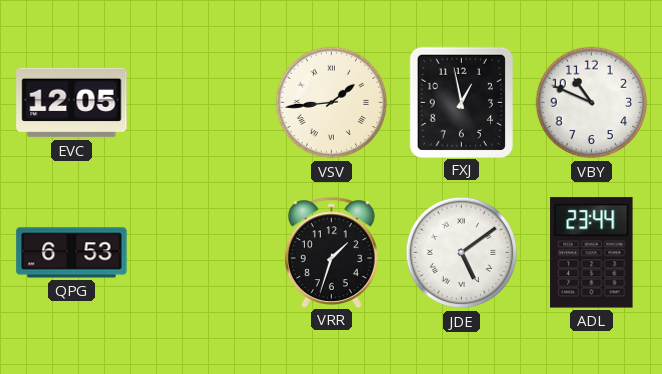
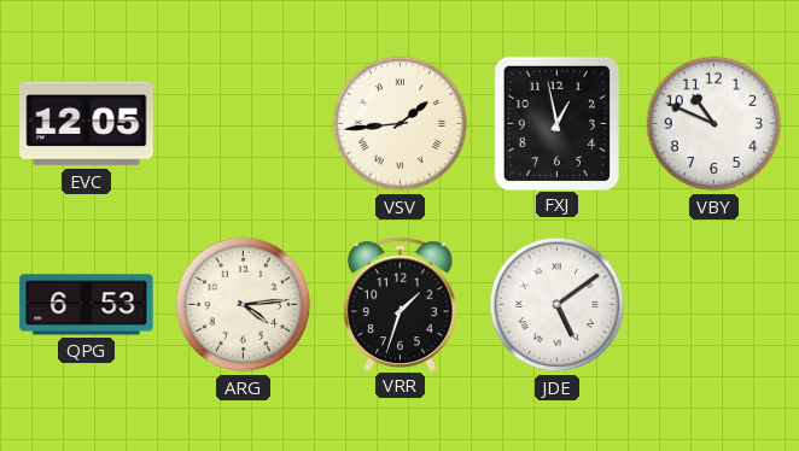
ARG: none -> 4:14
ADL: 23:44 -> none
